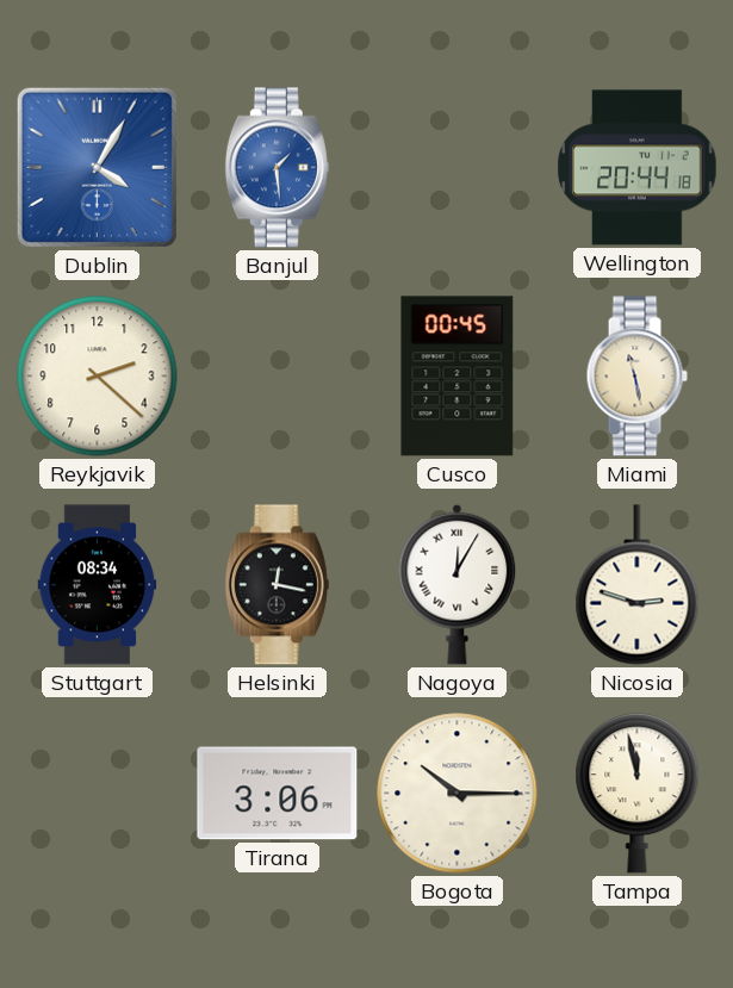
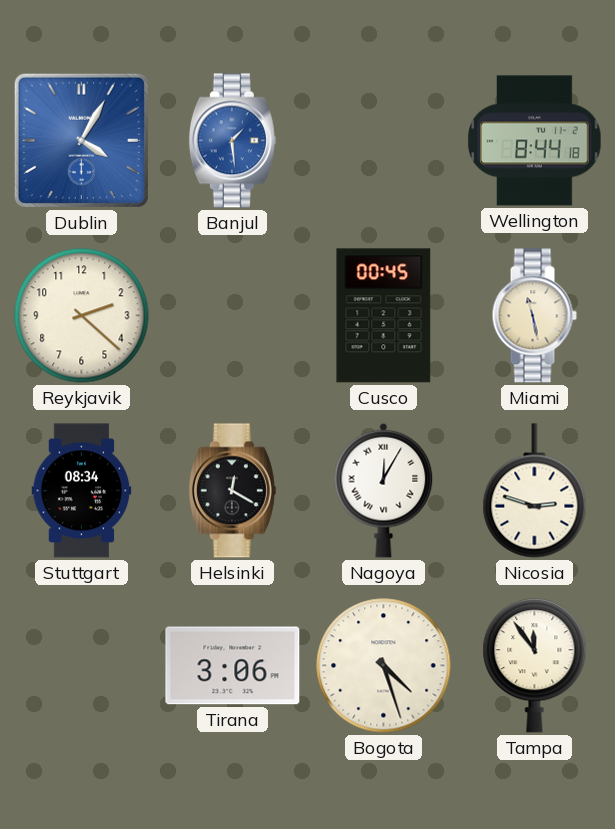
Wellington: 20:44 -> 8:44
Helsinki: 12:17 -> 12:20
Bogota: 10:15 -> 4:27
Tampa: 11:58 -> 11:54
